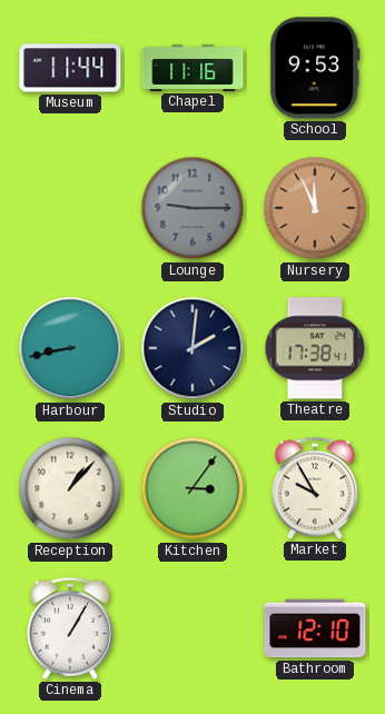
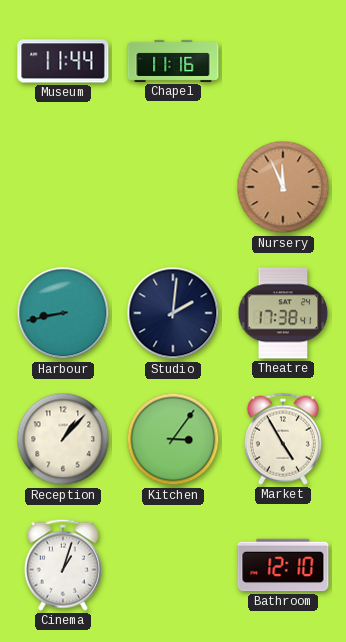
School: 9:53 -> none
Lounge: 9:15 -> none
Market: 9:55 -> 4:55
Cinema: 1:05 -> 1:03
